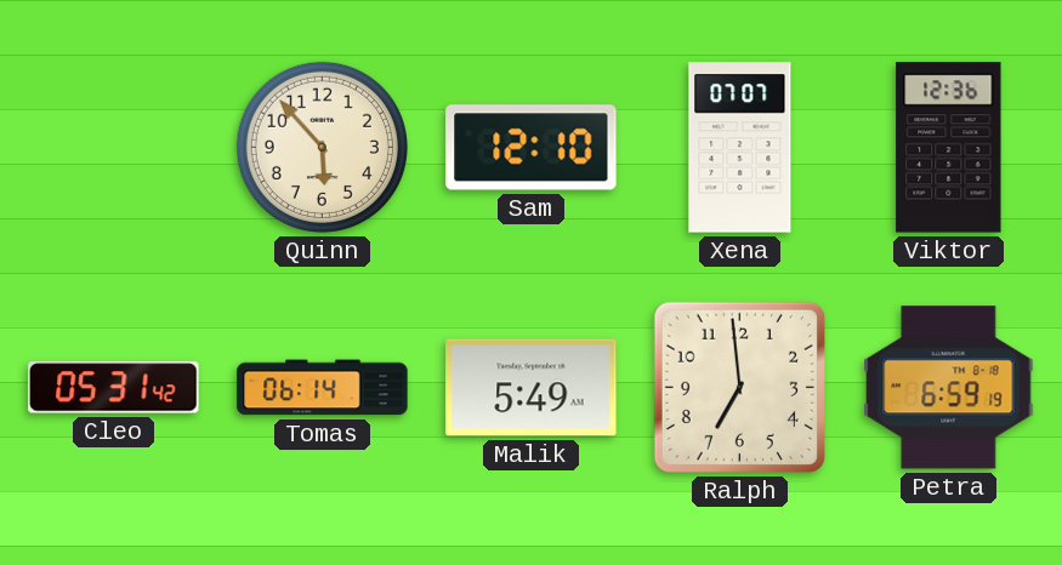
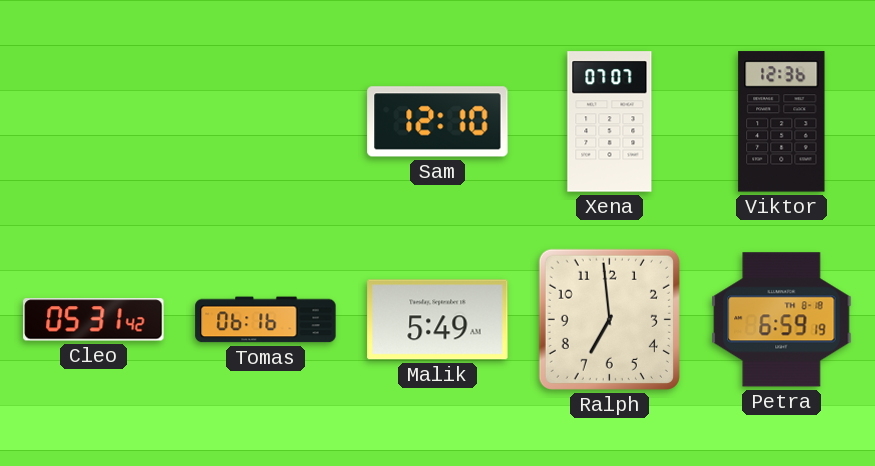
Quinn: 5:53 -> none
Tomas: 06:14 -> 06:16
